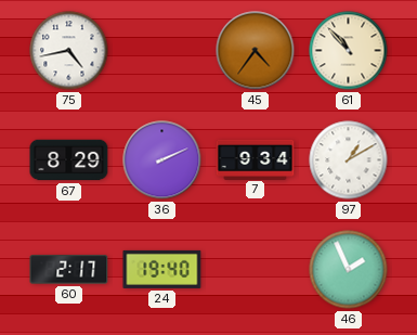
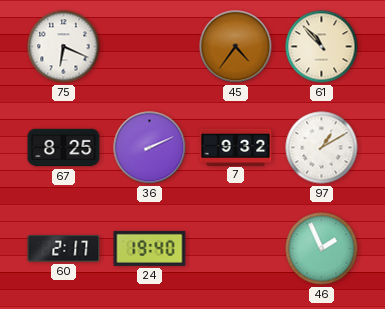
75: 4:43 -> 6:19
67: 8:29 -> 8:25
7: 9:34 -> 9:32
